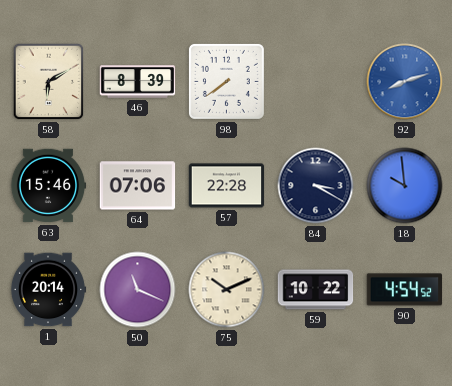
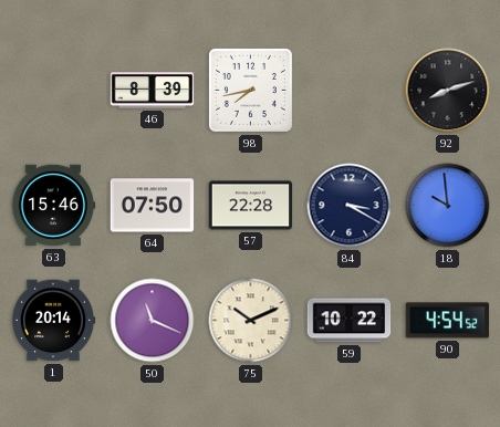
58: 6:10 -> none
98: 7:39 -> 7:43
92 dial: blue -> black
64: 07:06 -> 07:50
